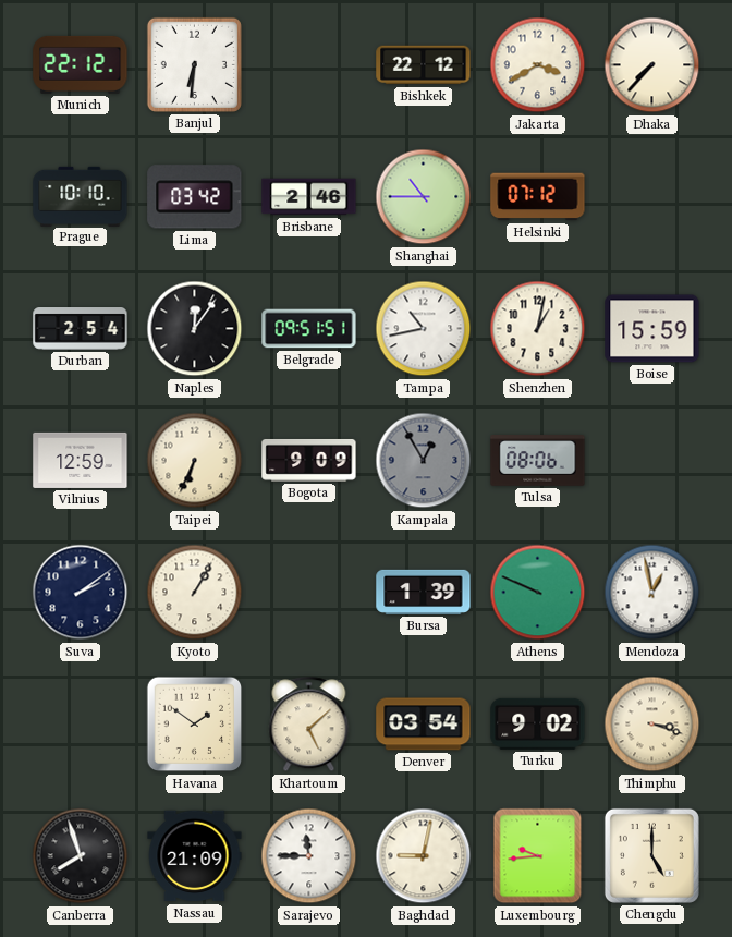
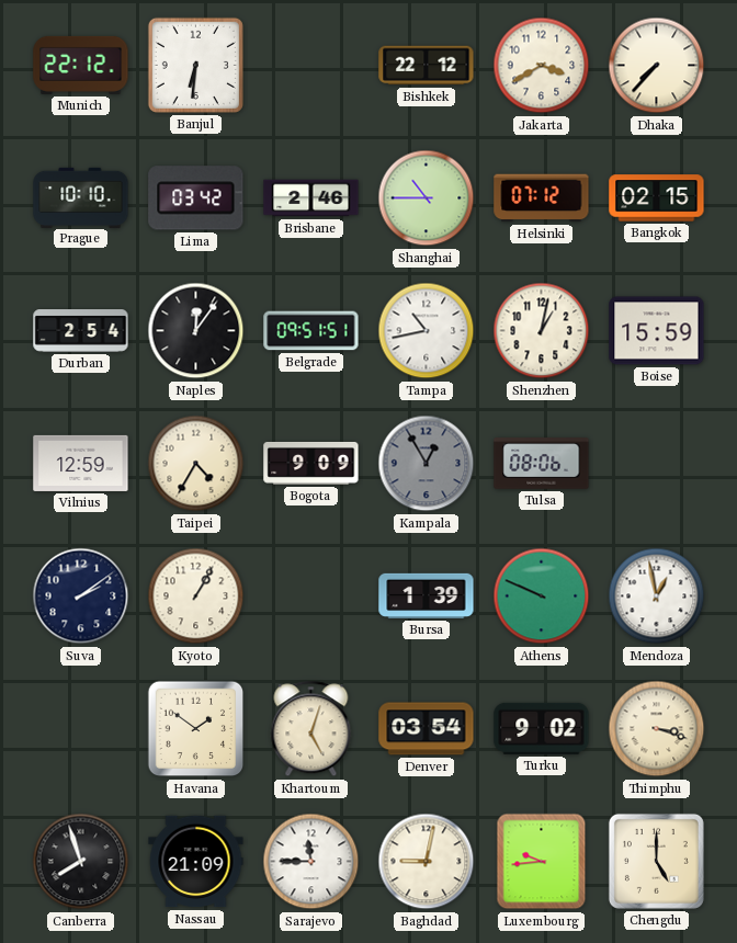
Bangkok: none -> 02:15
Taipei: 6:34 -> 4:35
Khartoum: 5:08 -> 5:03
